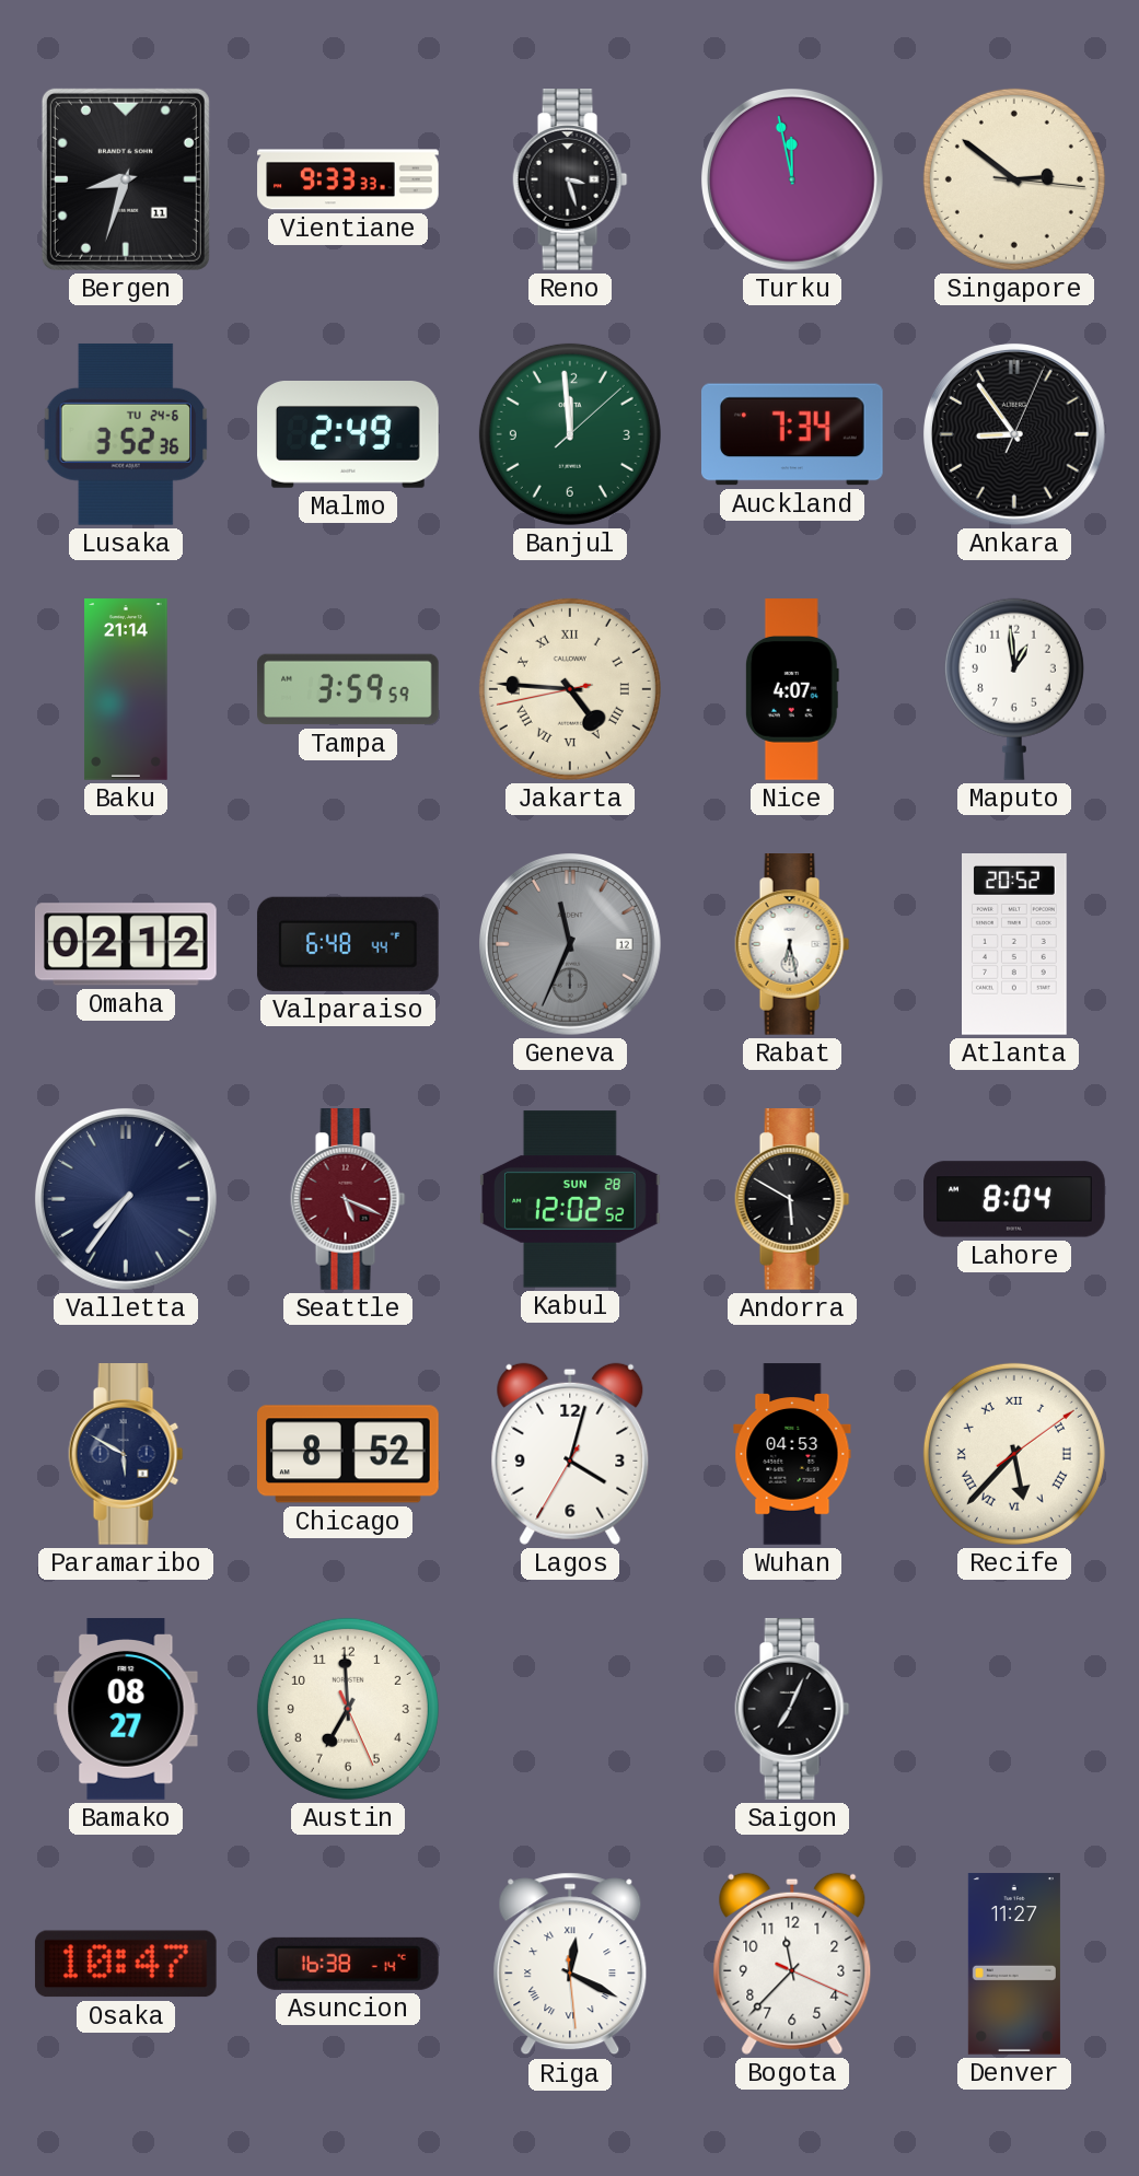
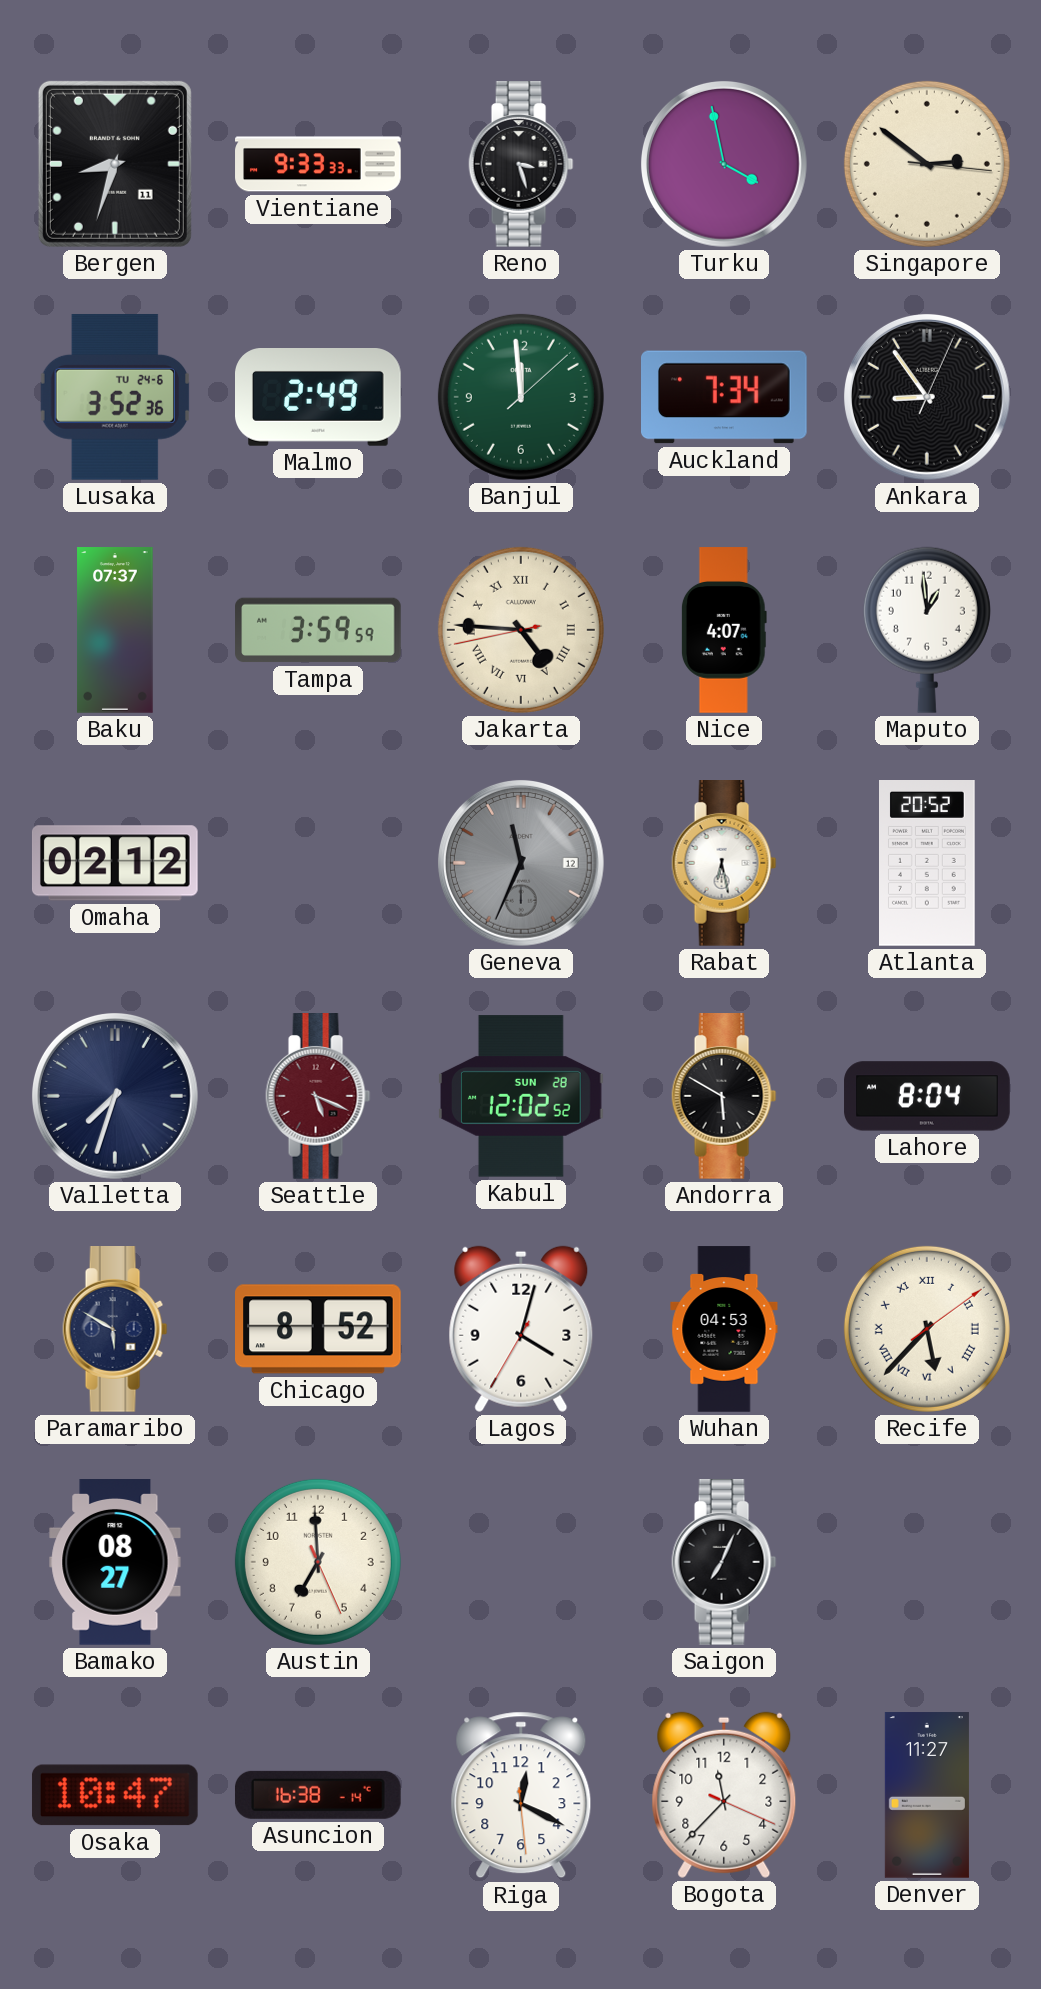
Turku: 11:58 -> 3:58
Baku: 21:14 -> 07:37
Valparaiso: 6:48 -> none
Valletta: 7:36 -> 7:33
Riga numerals: Roman -> Arabic
